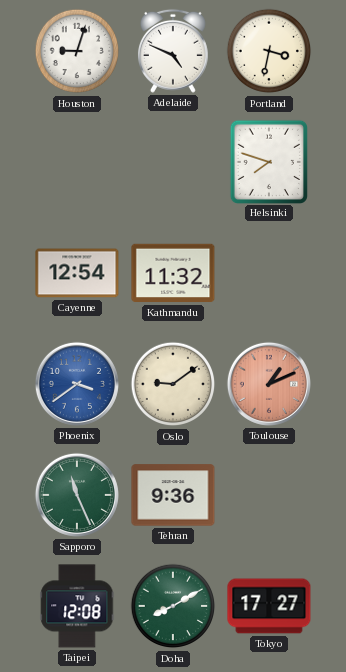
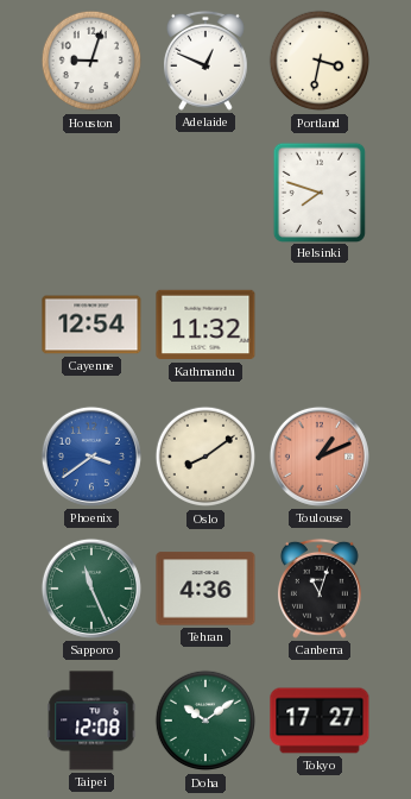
Adelaide: 4:49 -> 12:49
Oslo: 9:09 -> 8:09
Tehran: 9:36 -> 4:36
Canberra: none -> 11:03
Doha: 8:10 -> 10:09
